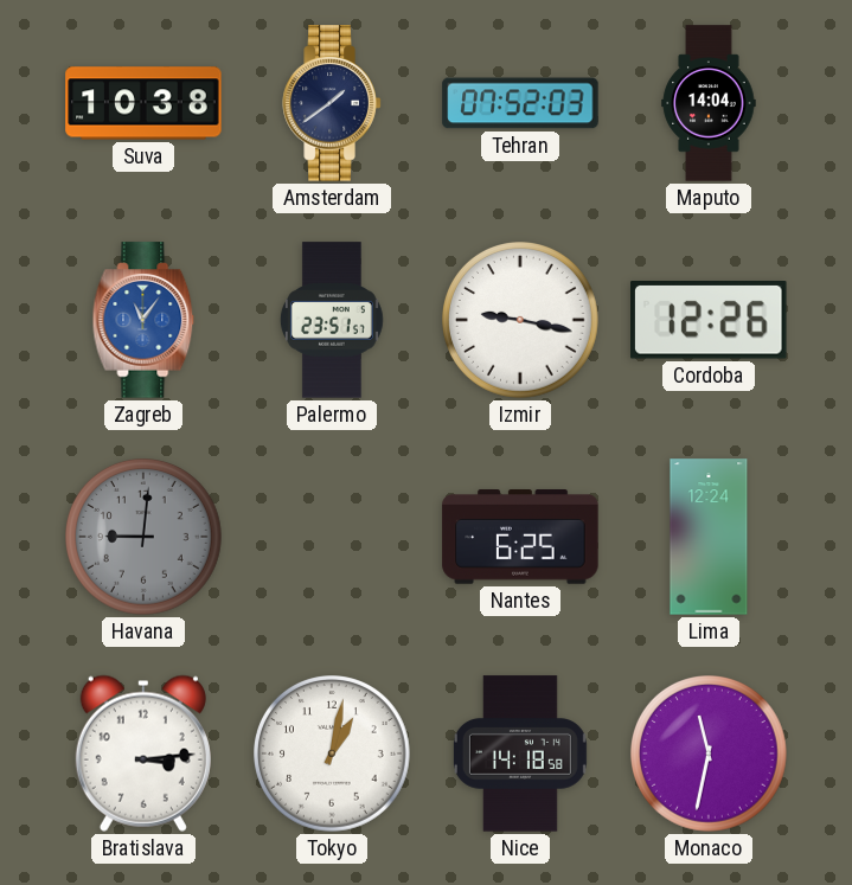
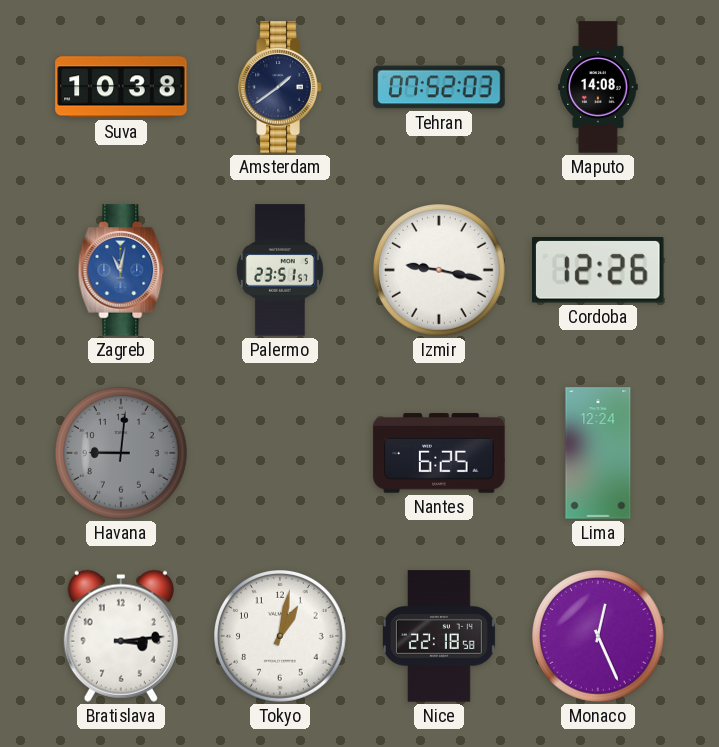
Maputo: 14:04 -> 14:08
Zagreb: 11:06 -> 11:02
Nice: 14:18 -> 22:18
Monaco: 11:32 -> 12:26
